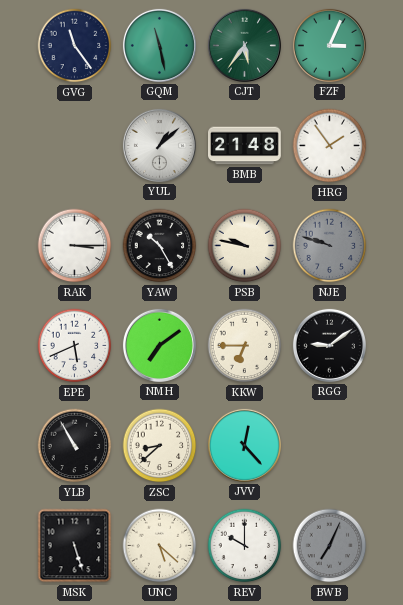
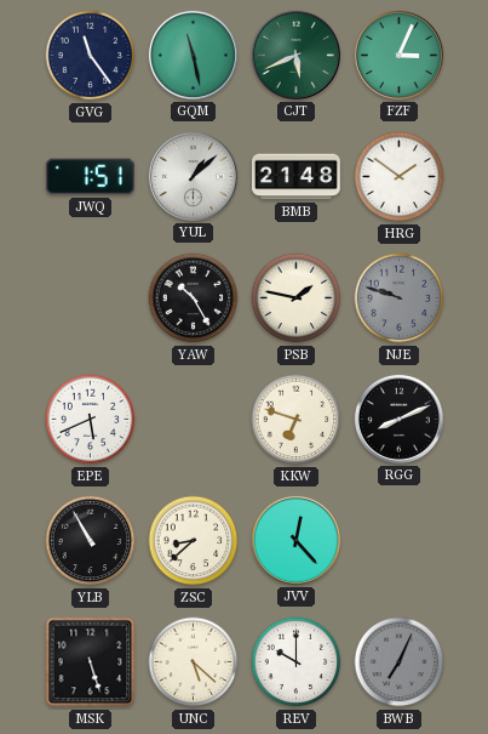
CJT: 5:36 -> 5:41
JWQ: none -> 1:51
HRG: 1:54 -> 1:51
RAK: 3:15 -> none
PSB: 9:47 -> 1:47
NMH: 7:09 -> none
KKW: 6:45 -> 6:48
RGG: 9:09 -> 8:11
